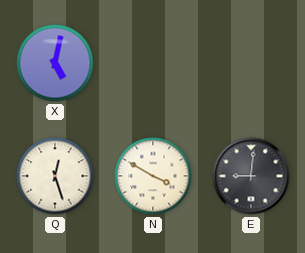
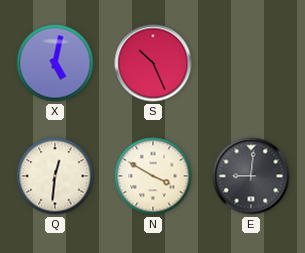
S: none -> 10:26
Q: 12:27 -> 12:31
